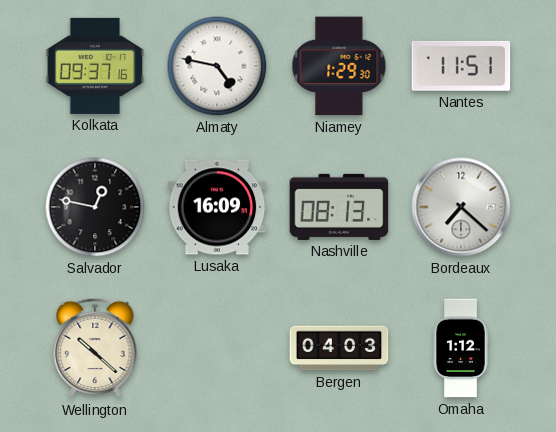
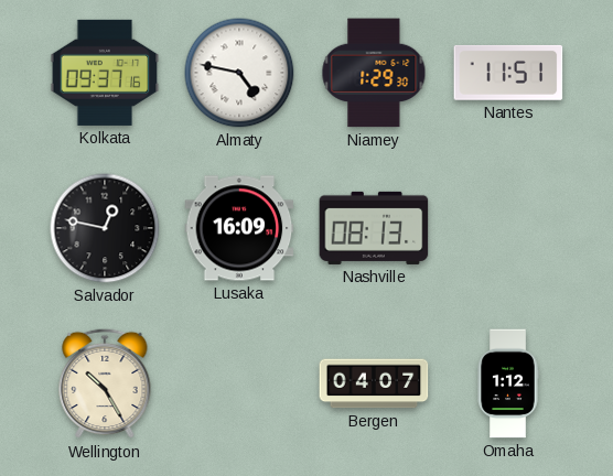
Bordeaux: 7:22 -> none
Wellington: 10:22 -> 10:25
Bergen: 04:03 -> 04:07
